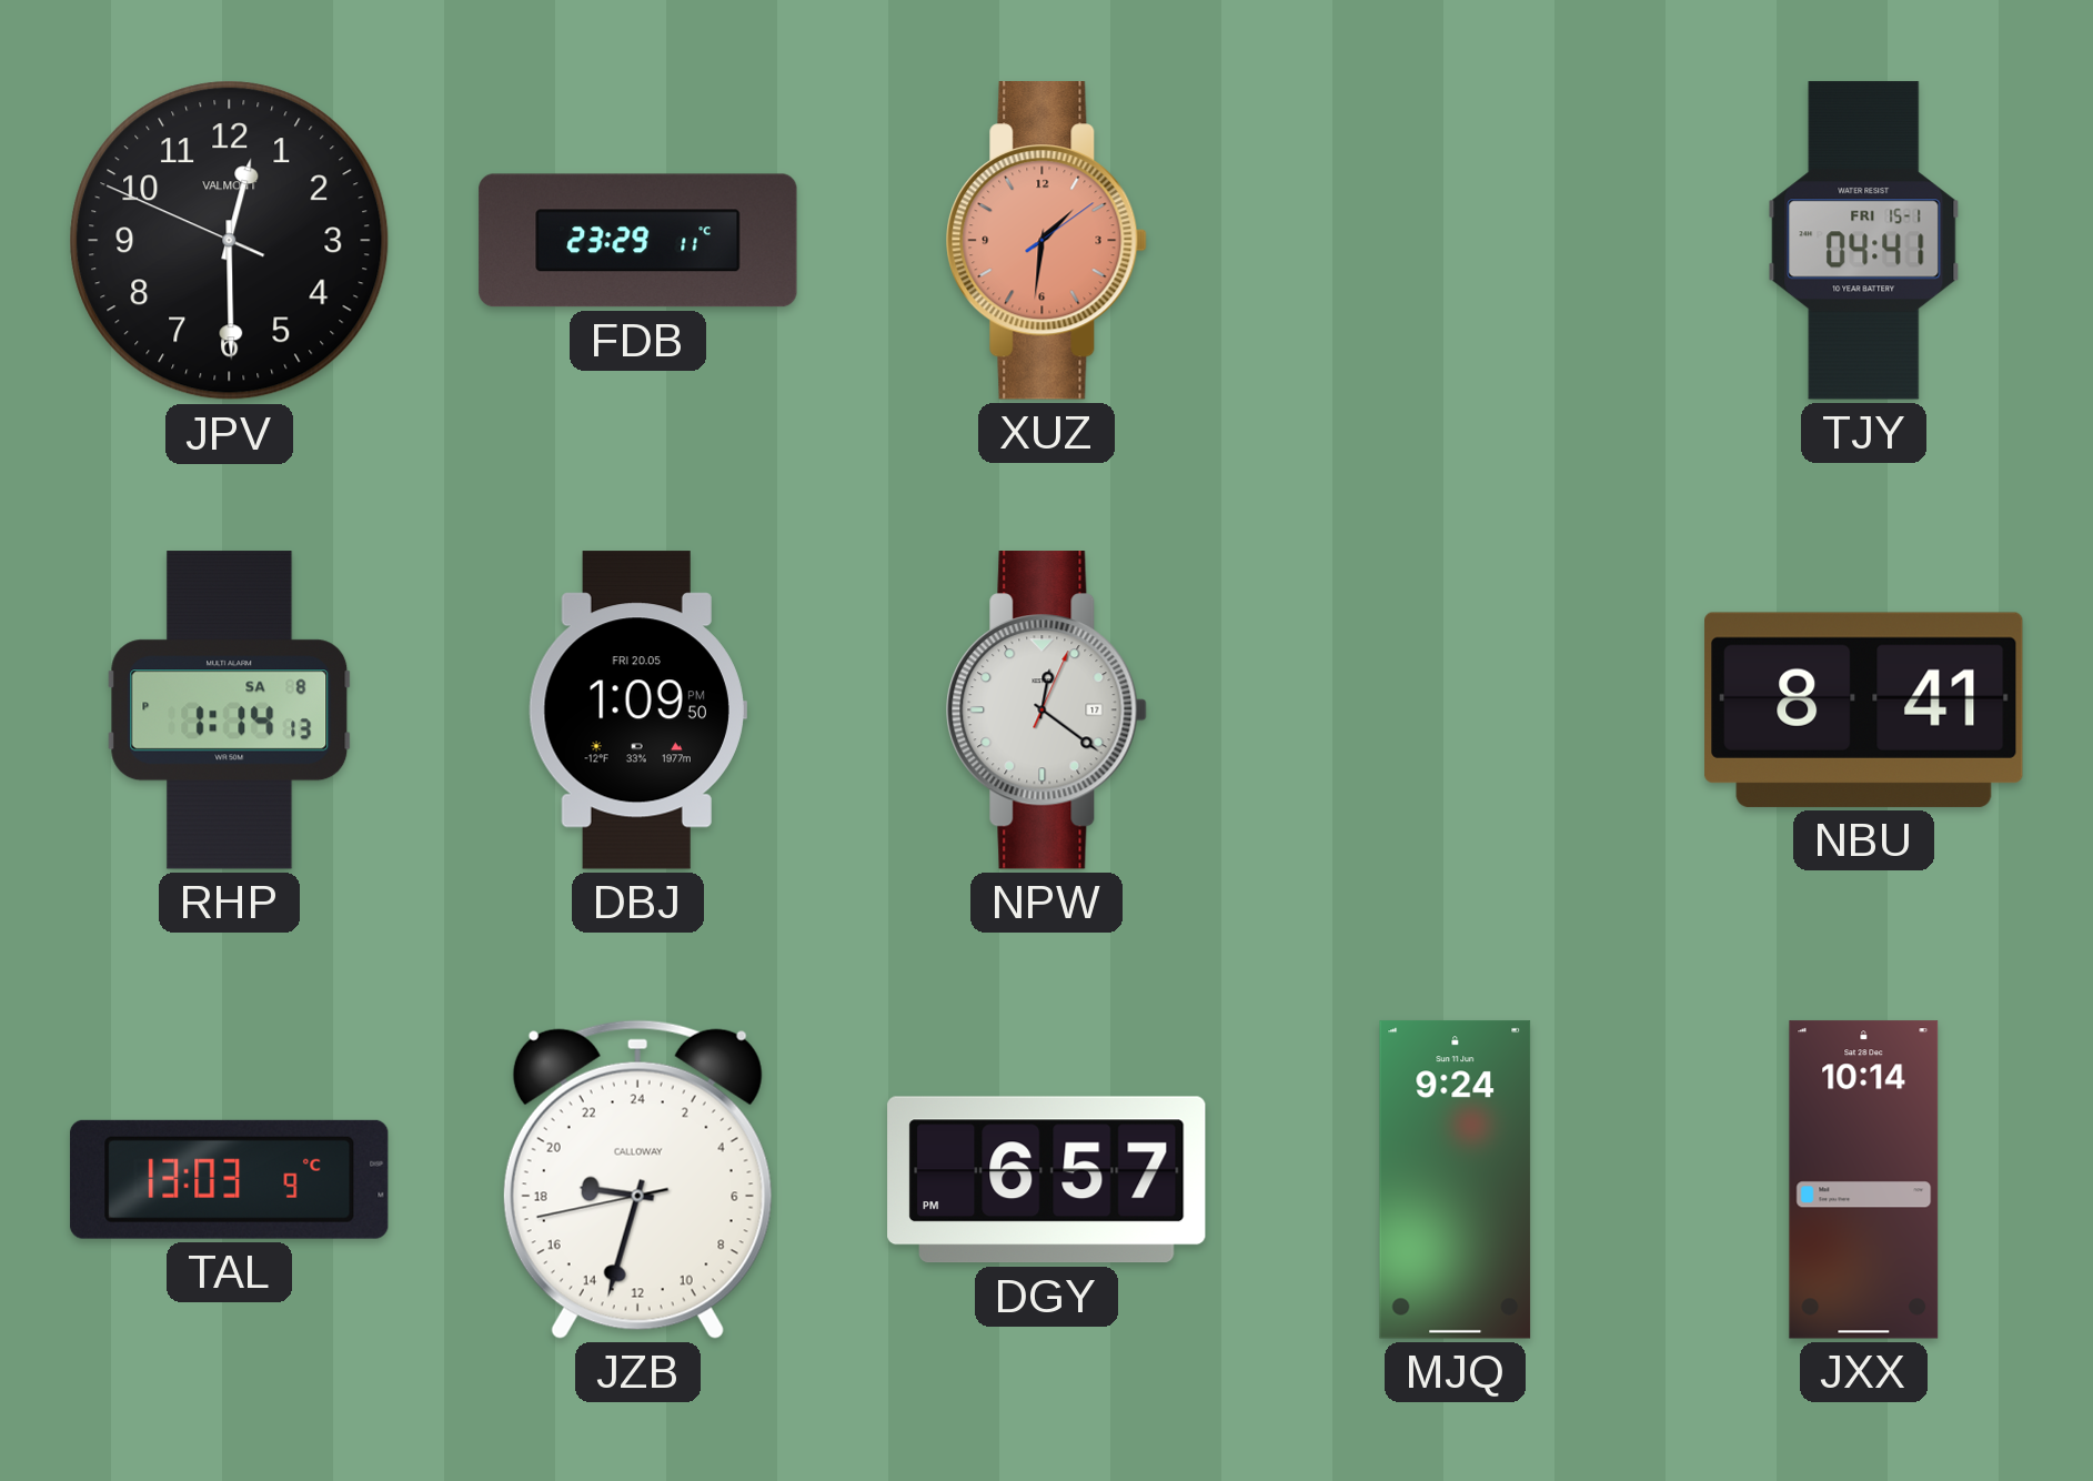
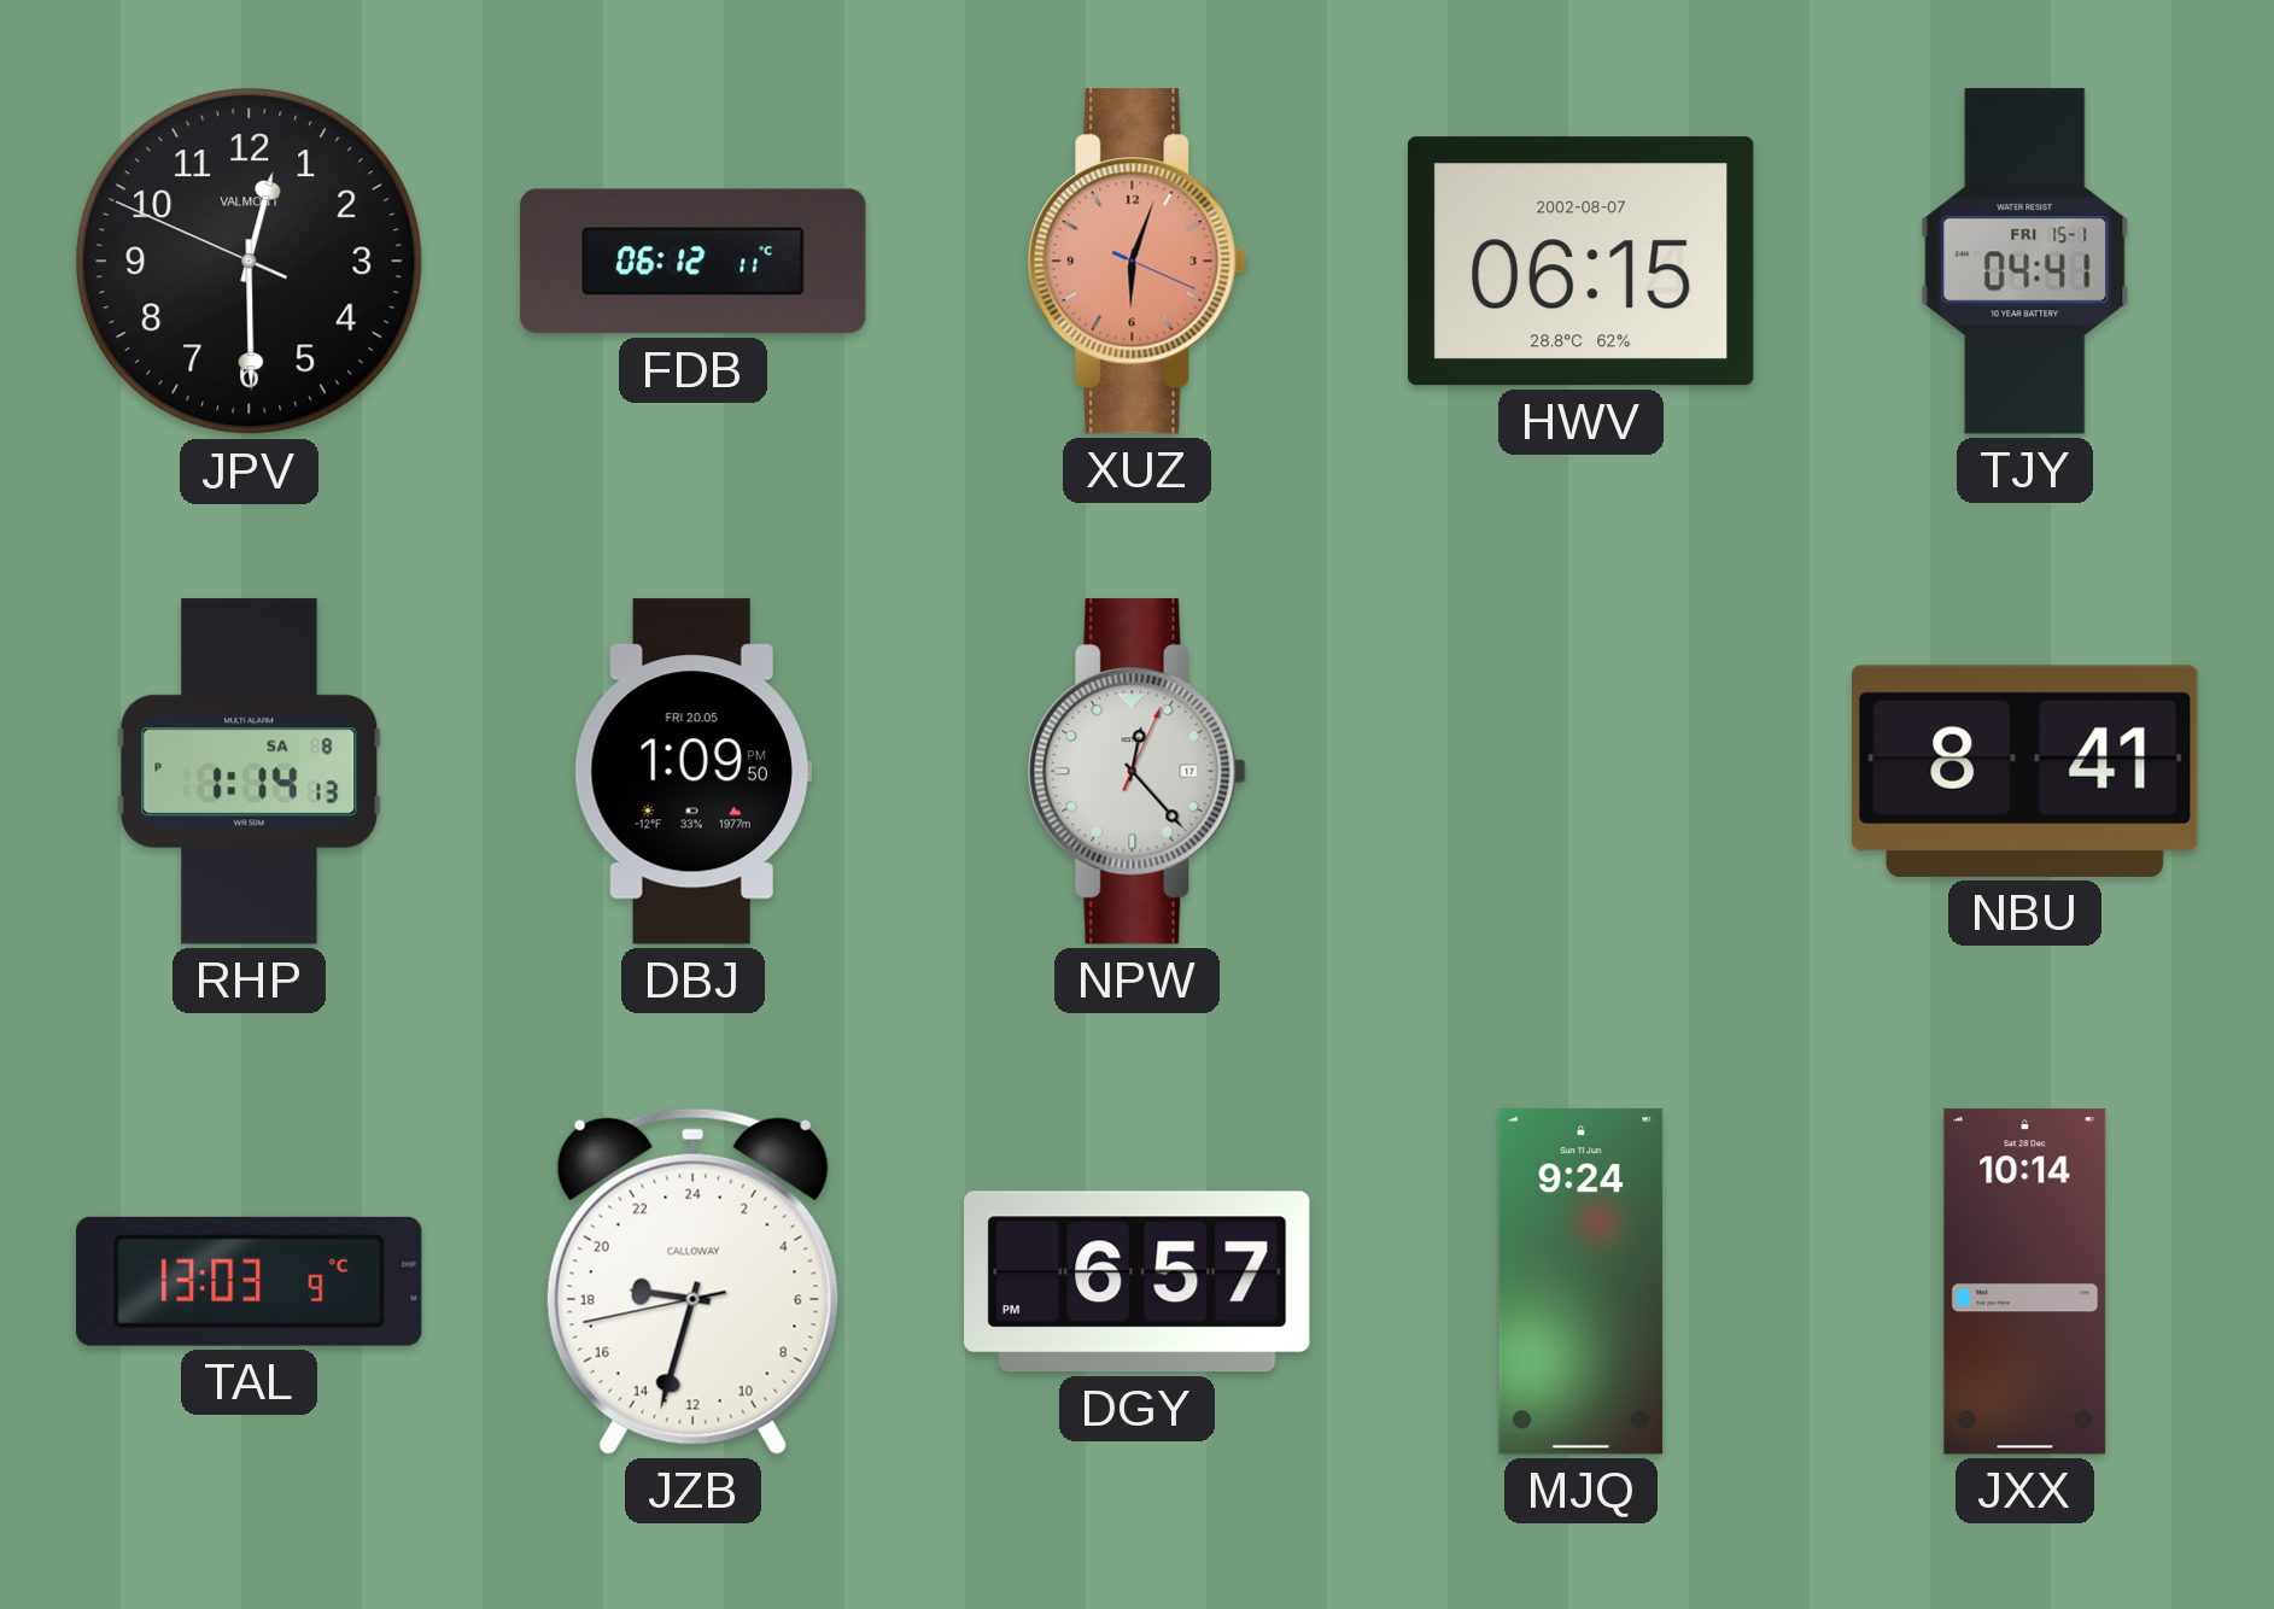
FDB: 23:29 -> 06:12
XUZ: 1:31 -> 6:03
HWV: none -> 06:15
NPW: 12:21 -> 12:23
